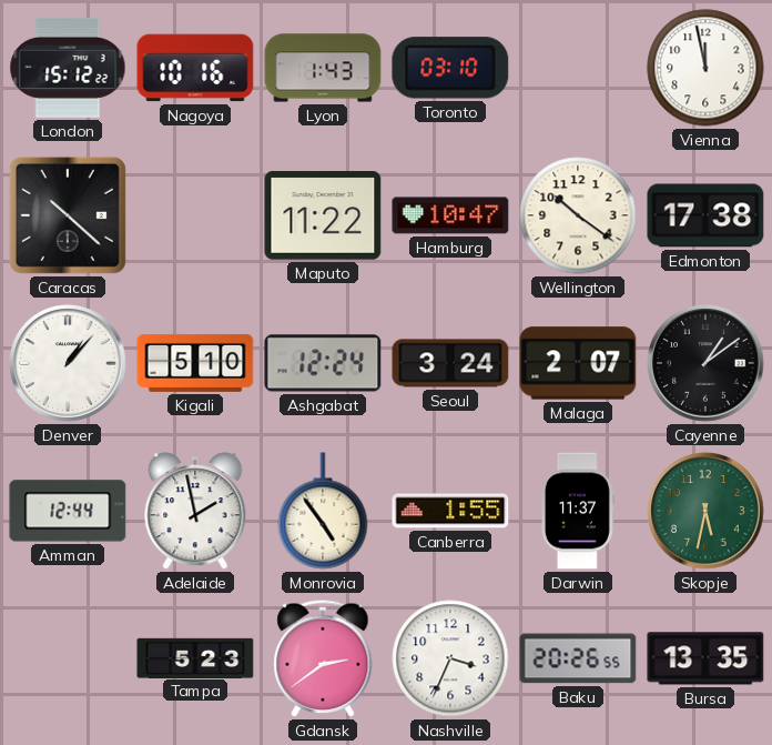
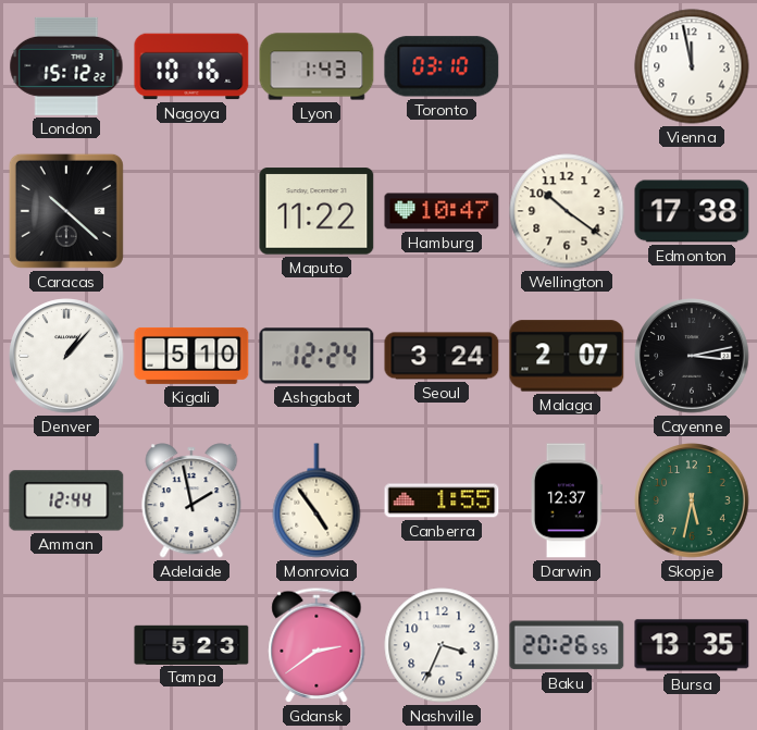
Cayenne: 1:09 -> 3:13
Darwin: 11:37 -> 12:37
